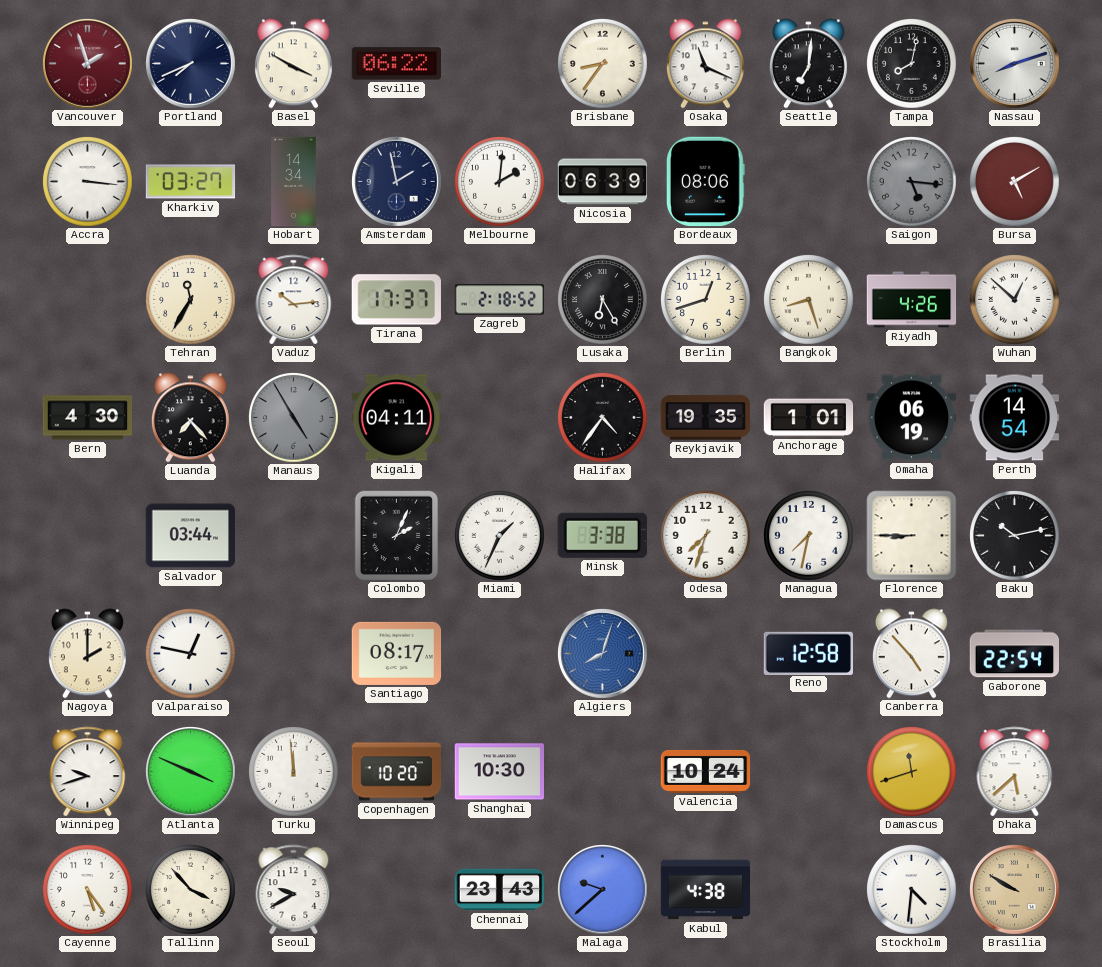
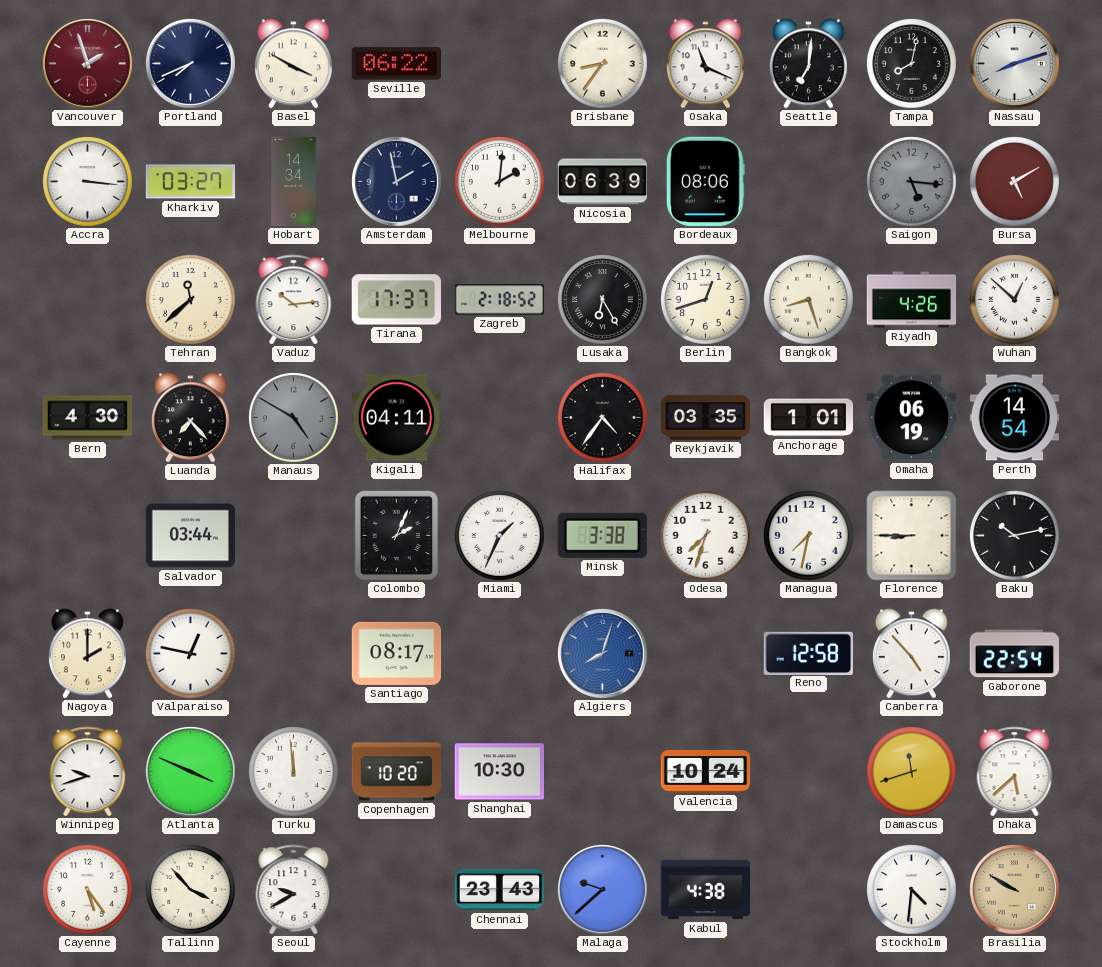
Tehran: 11:35 -> 11:38
Manaus: 4:55 -> 4:50
Reykjavik: 19:35 -> 03:35
